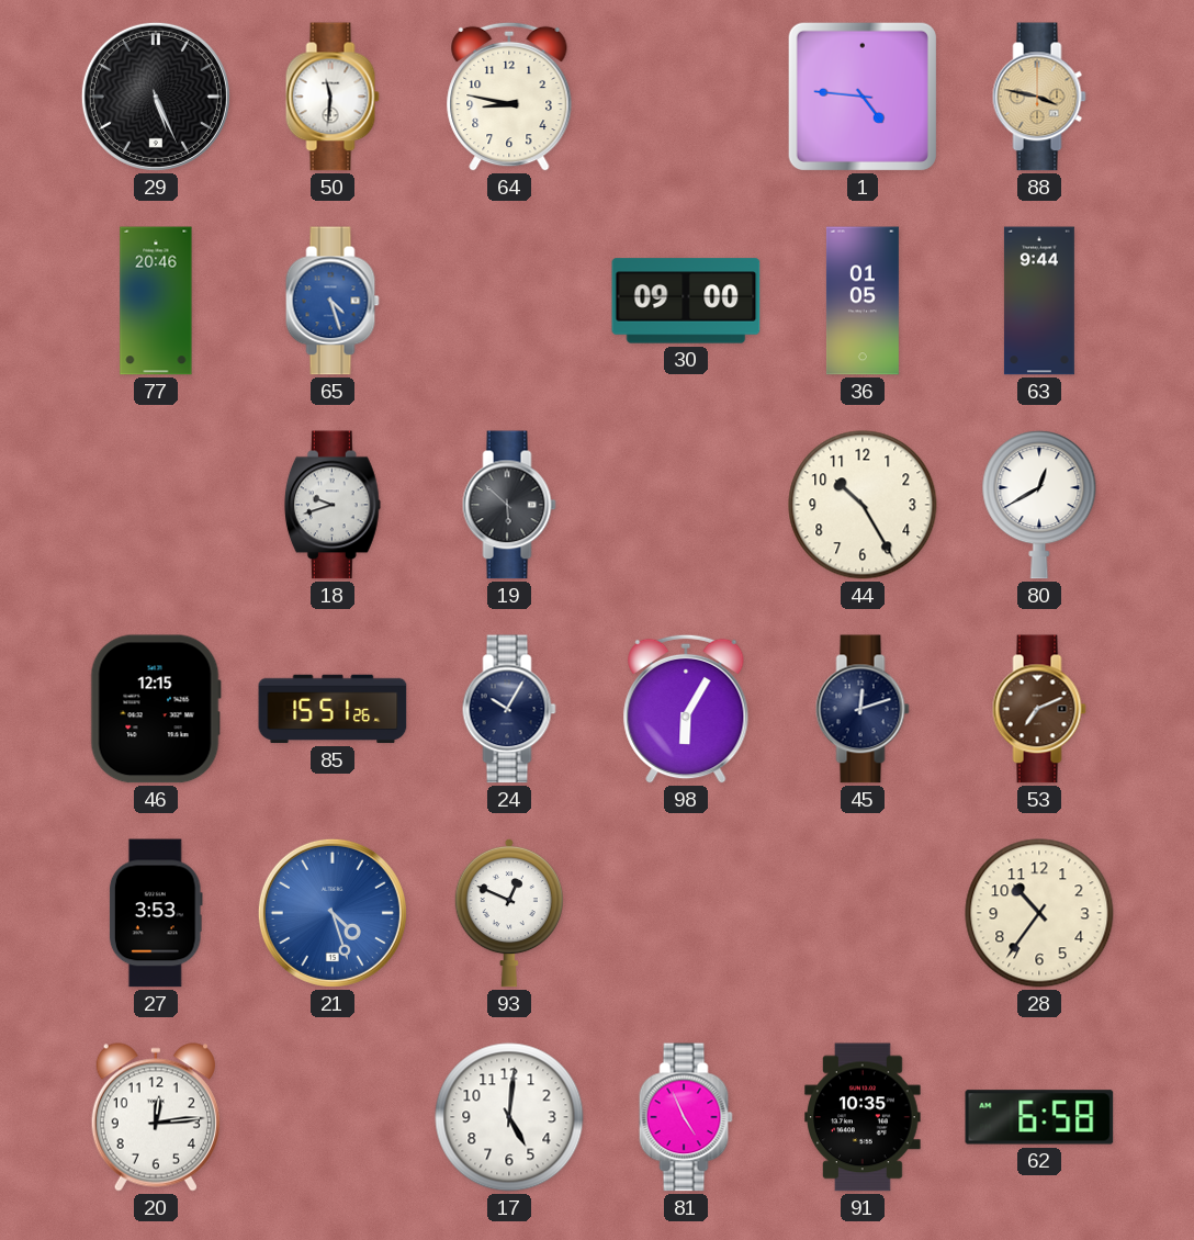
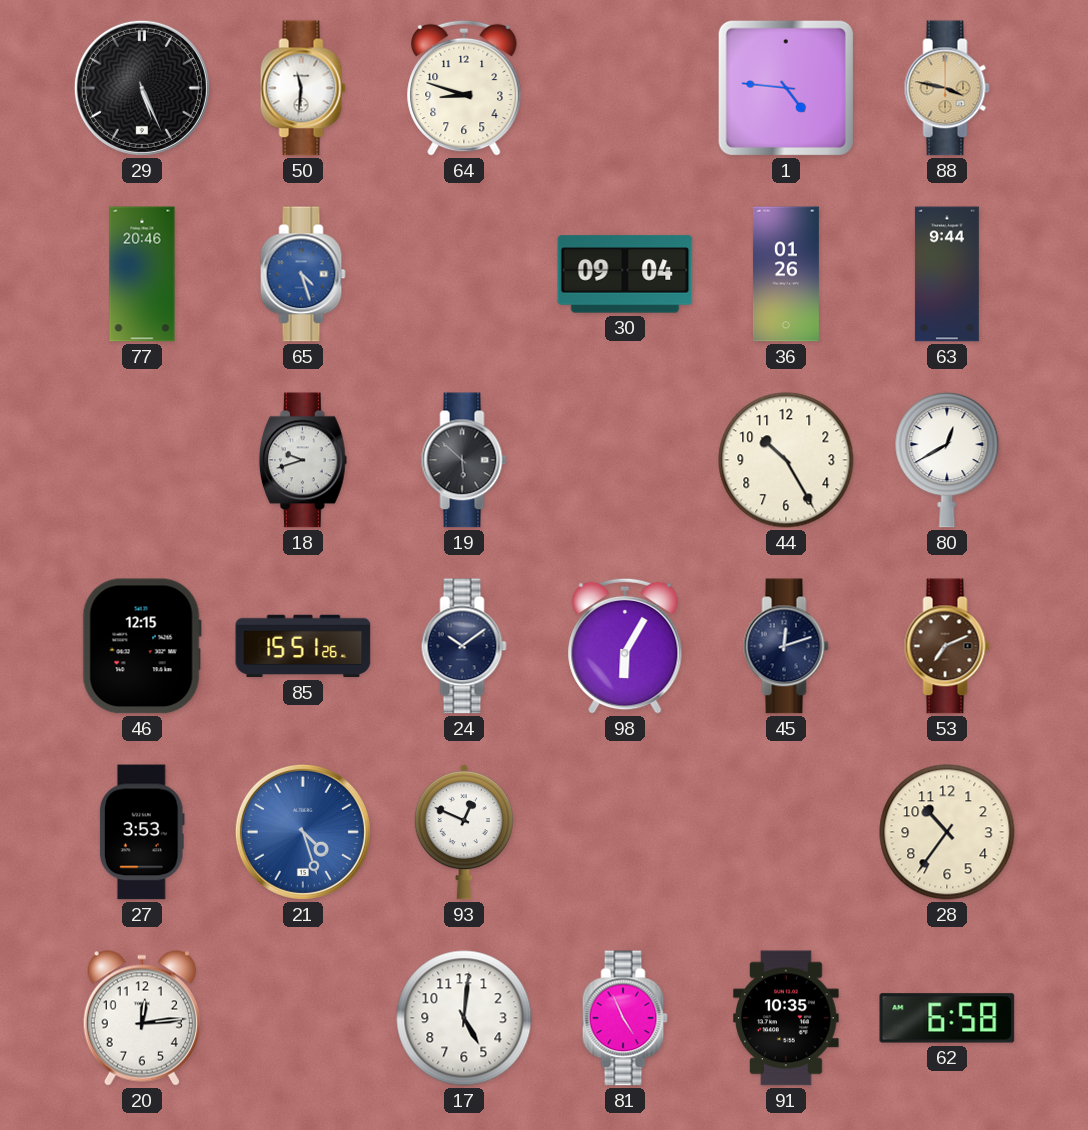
64: 8:47 -> 8:48
30: 09:00 -> 09:04
36: 01:05 -> 01:26
24: 10:05 -> 10:09
